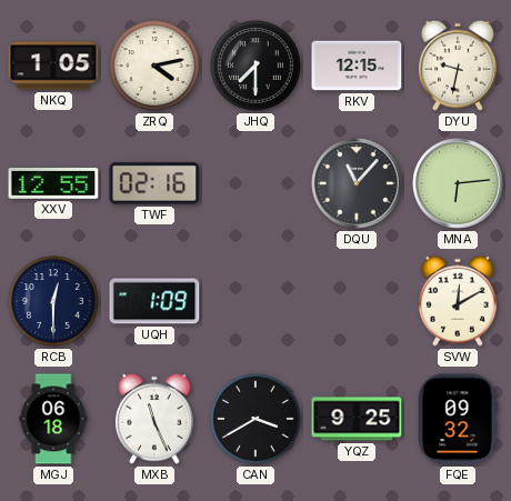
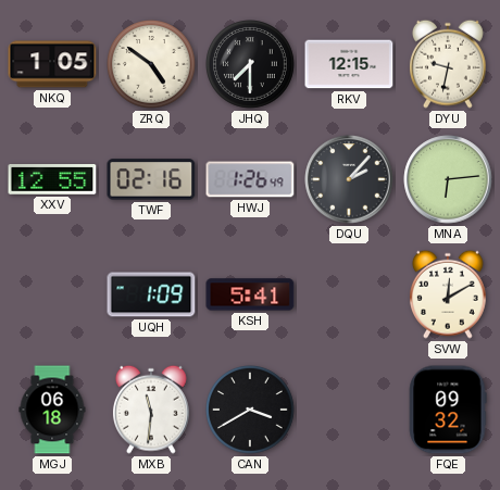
ZRQ: 4:13 -> 4:51
HWJ: none -> 1:26
DQU: 11:07 -> 2:07
RCB: 12:30 -> none
KSH: none -> 5:41
MXB: 11:26 -> 11:31
YQZ: 9:25 -> none
